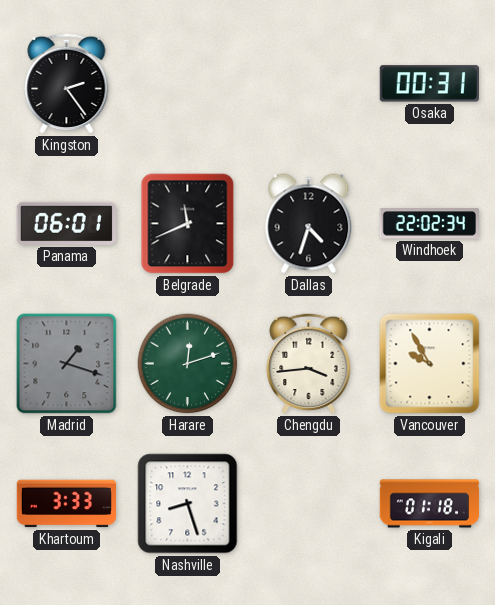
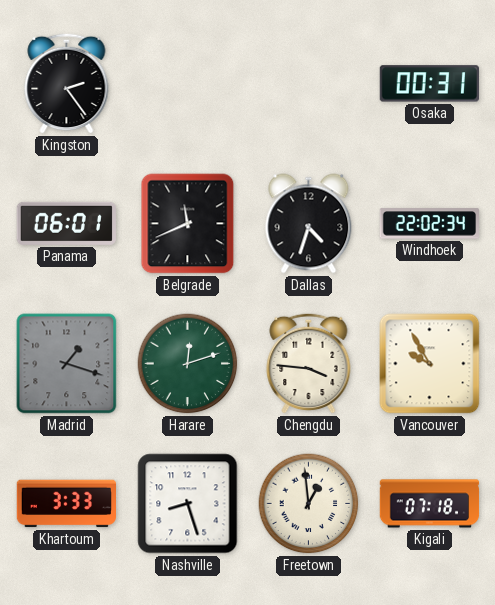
Chengdu: 3:44 -> 3:46
Freetown: none -> 12:59
Kigali: 01:18 -> 07:18
